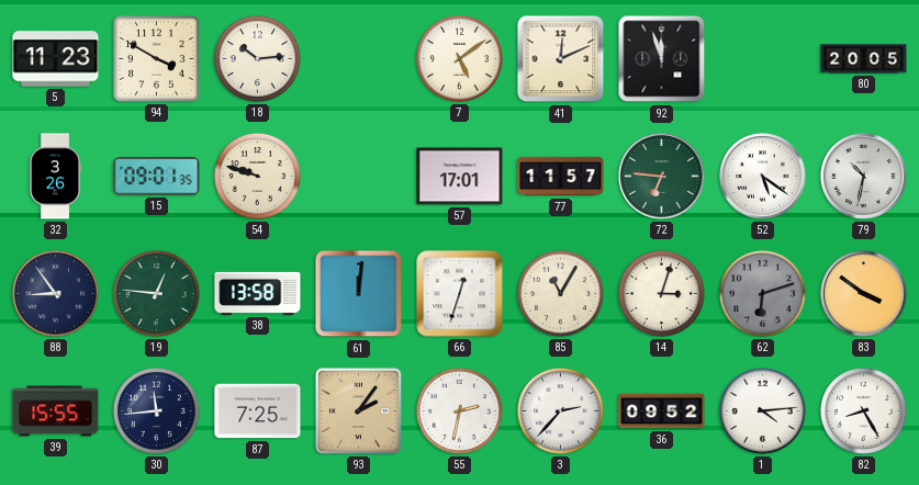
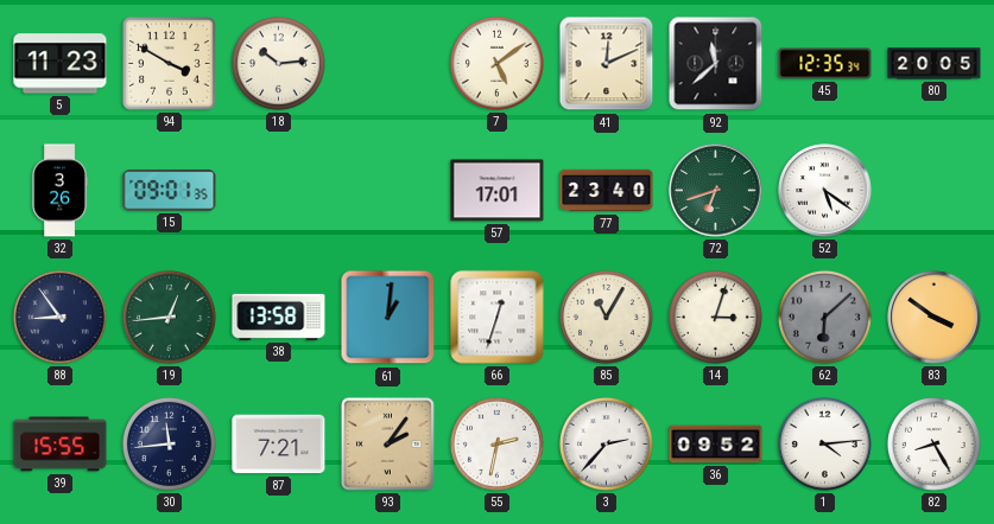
92: 11:57 -> 11:38
45: none -> 12:35
54: 9:48 -> none
77: 11:57 -> 23:40
72: 6:46 -> 6:42
79: 10:32 -> none
19: 12:46 -> 12:44
61: 12:01 -> 1:01
62: 6:12 -> 6:08
87: 7:25 -> 7:21
